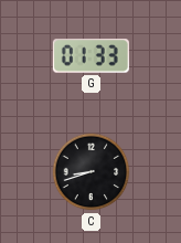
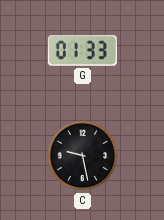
C: 8:42 -> 9:28
